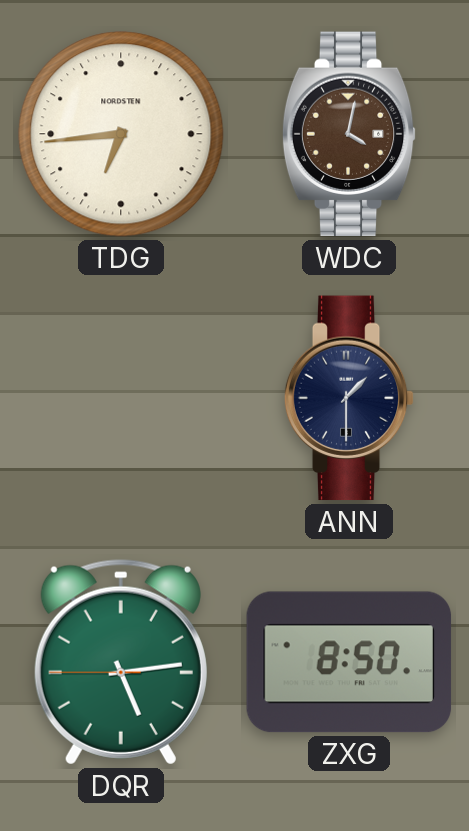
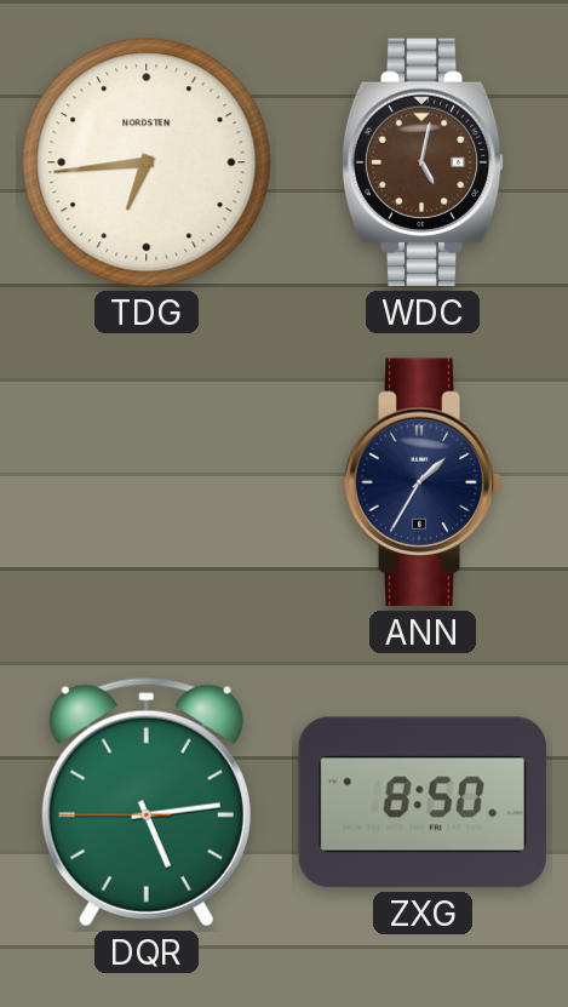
WDC: 4:02 -> 5:02
ANN: 1:30 -> 1:35
